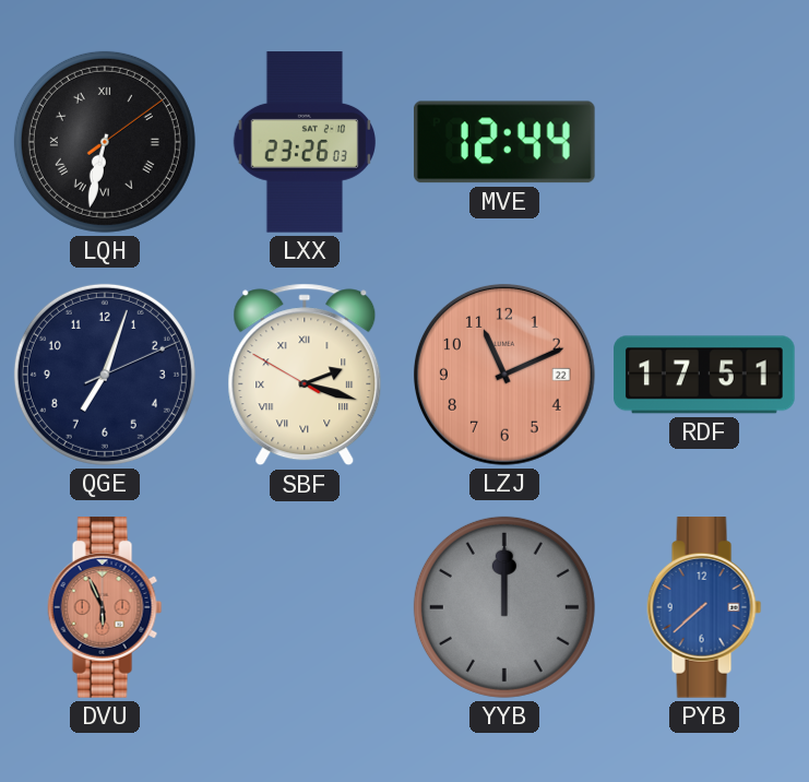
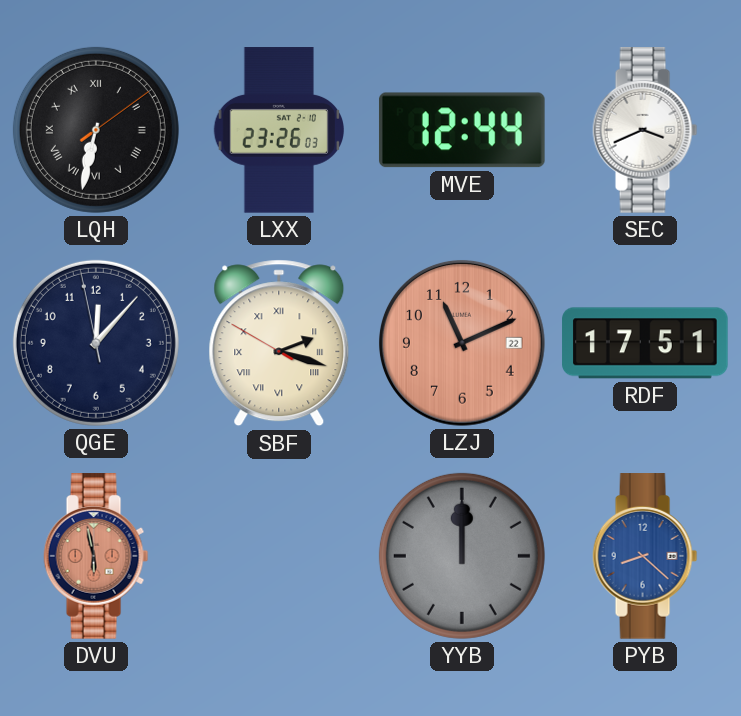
SEC: none -> 3:41
QGE: 7:03 -> 12:06
DVU: 5:56 -> 5:58
PYB: 7:38 -> 8:22
